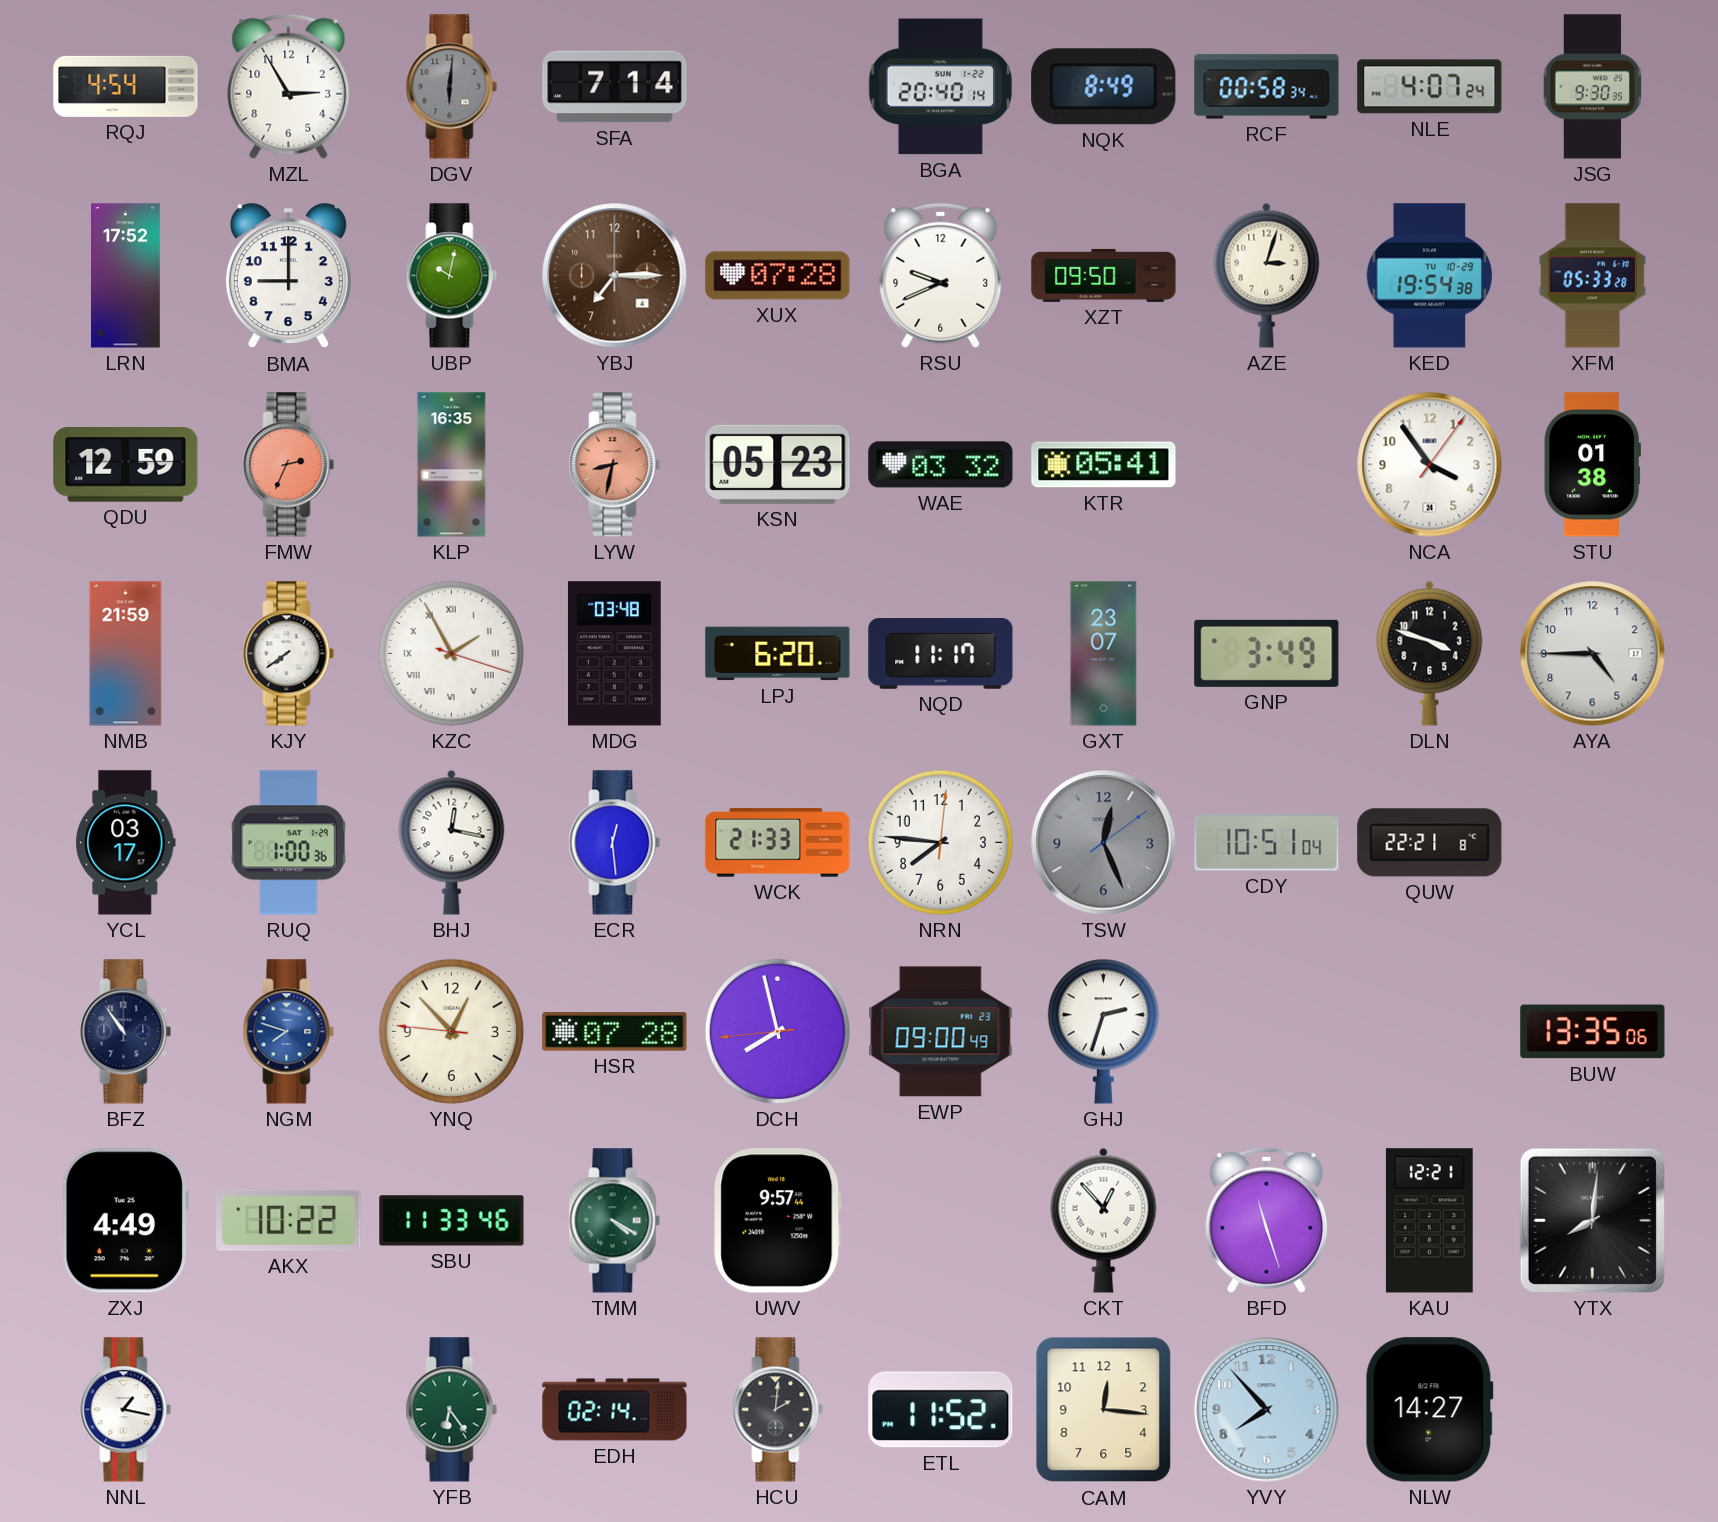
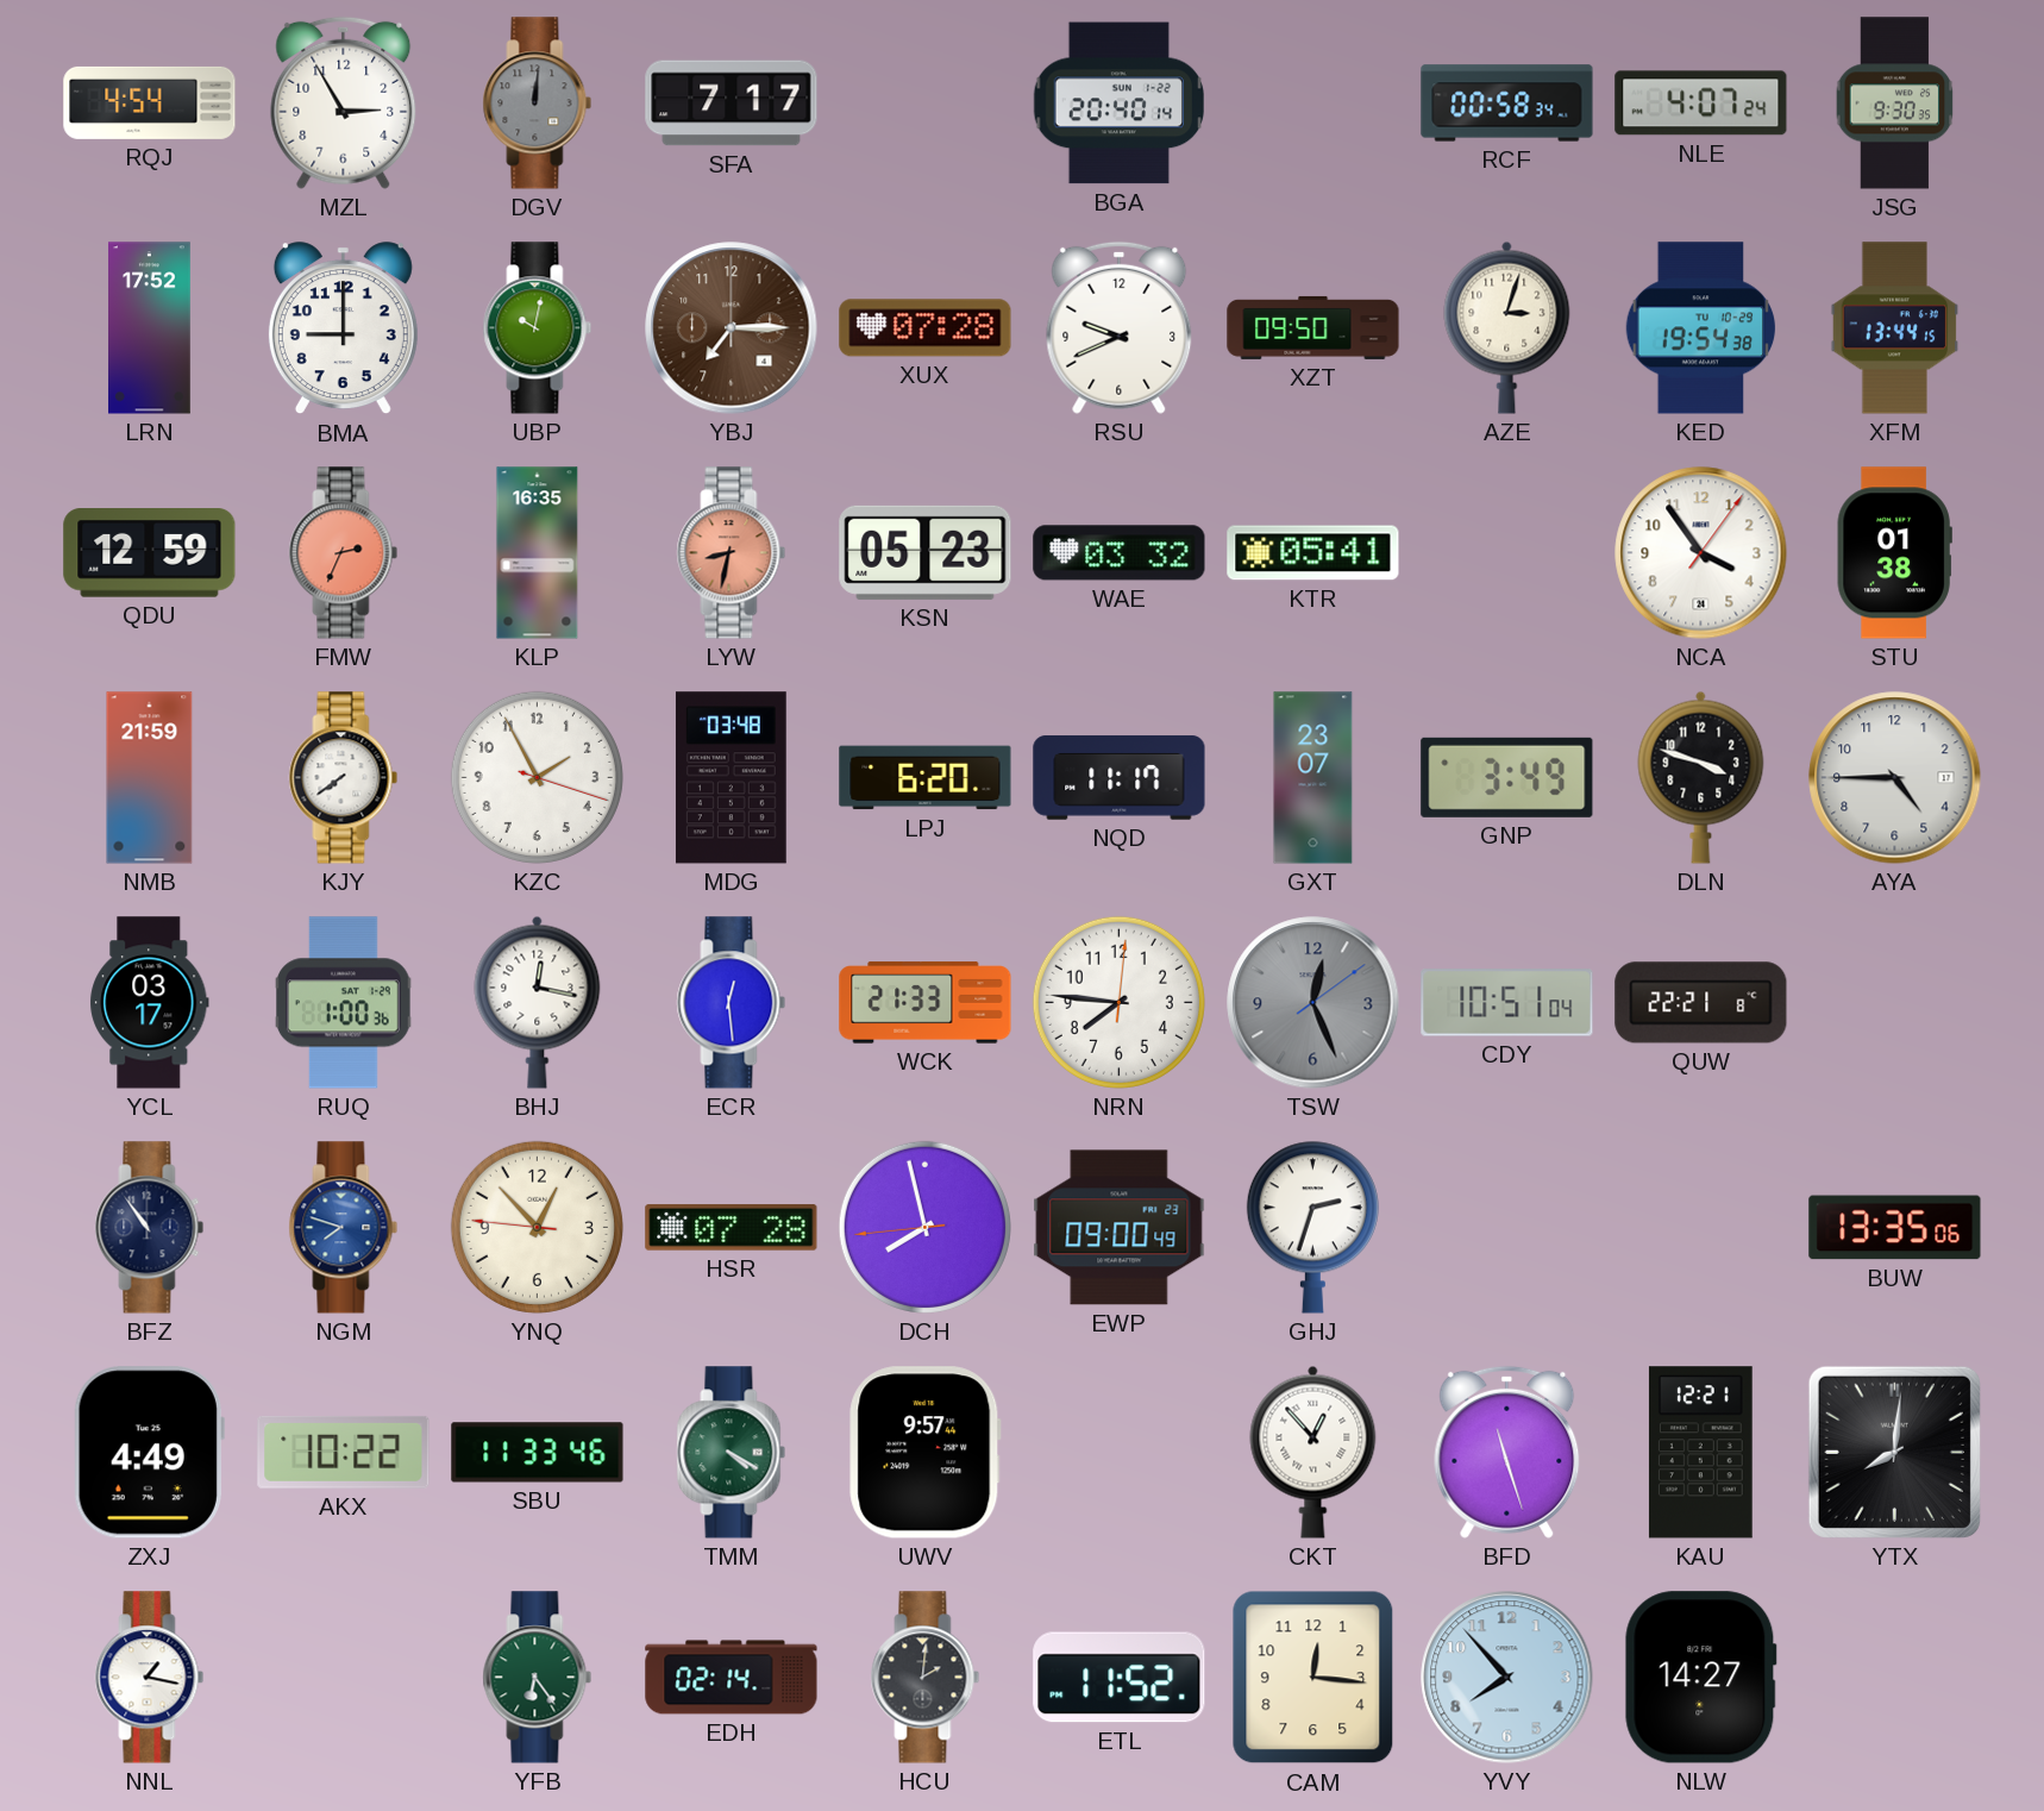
DGV: 6:01 -> 12:01
SFA: 7:14 -> 7:17
NQK: 8:49 -> none
XFM: 05:33 -> 13:44
KZC numerals: Roman -> Arabic
